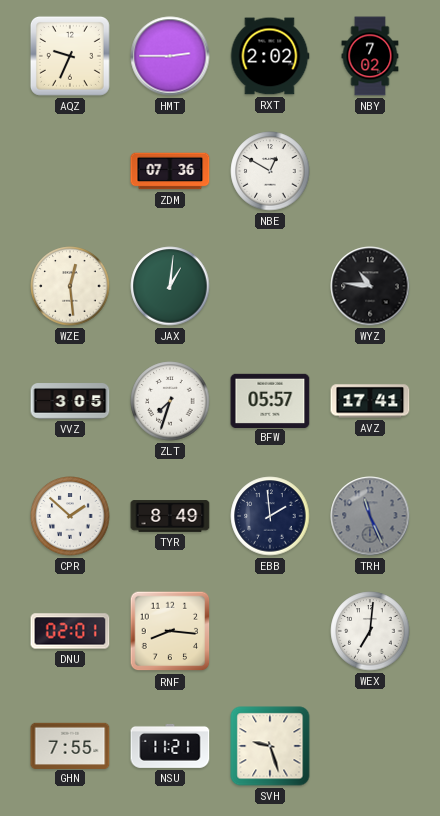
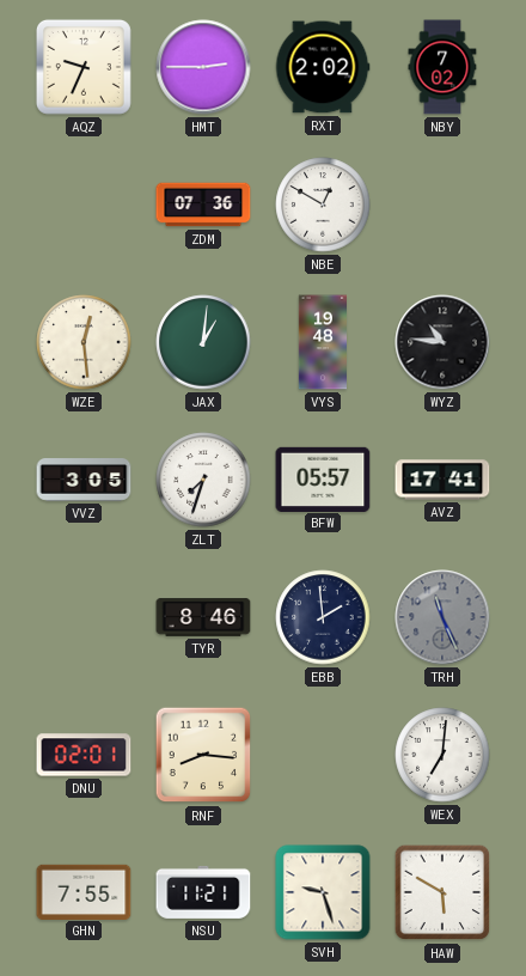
VYS: none -> 19:48
CPR: 1:52 -> none
TYR: 8:49 -> 8:46
HAW: none -> 5:50
